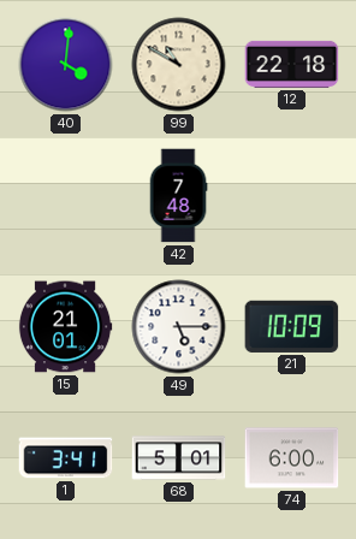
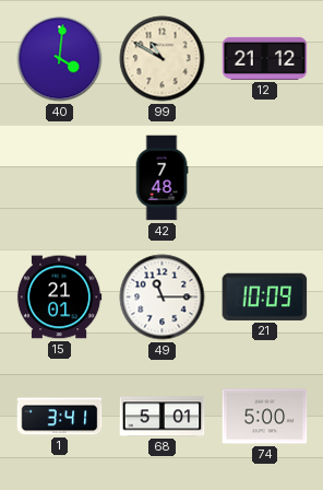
12: 22:18 -> 21:12
49: 5:15 -> 11:15
74: 6:00 -> 5:00
